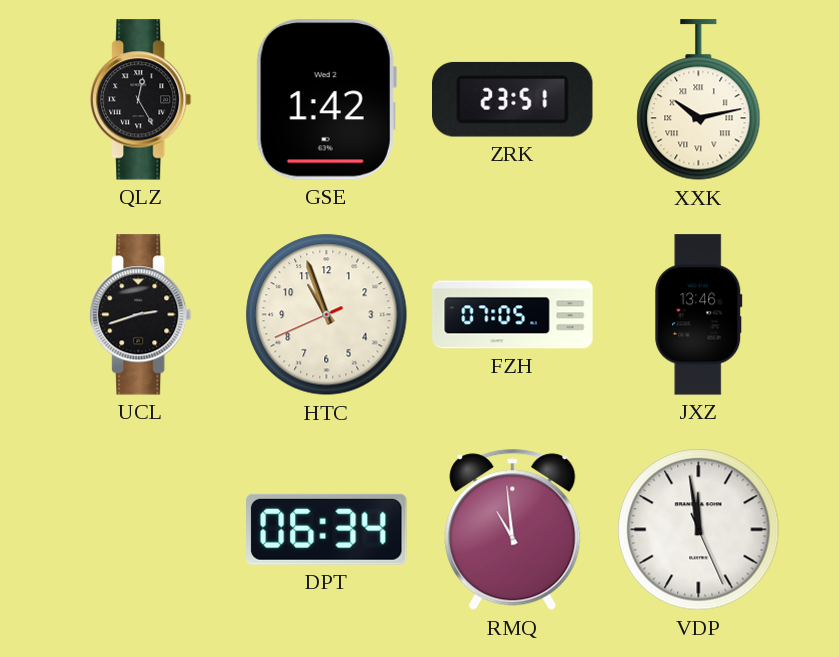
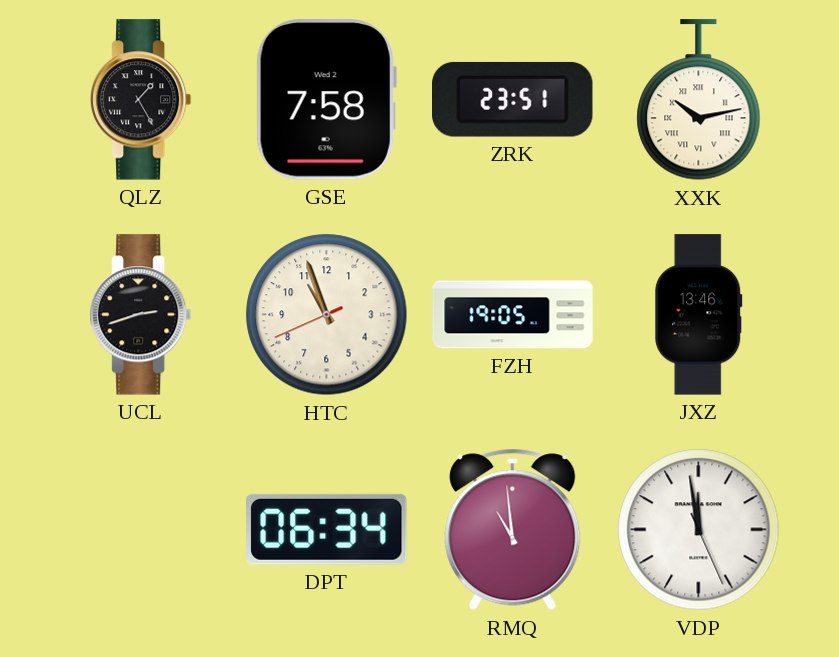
QLZ: 12:25 -> 1:25
GSE: 1:42 -> 7:58
FZH: 07:05 -> 19:05
